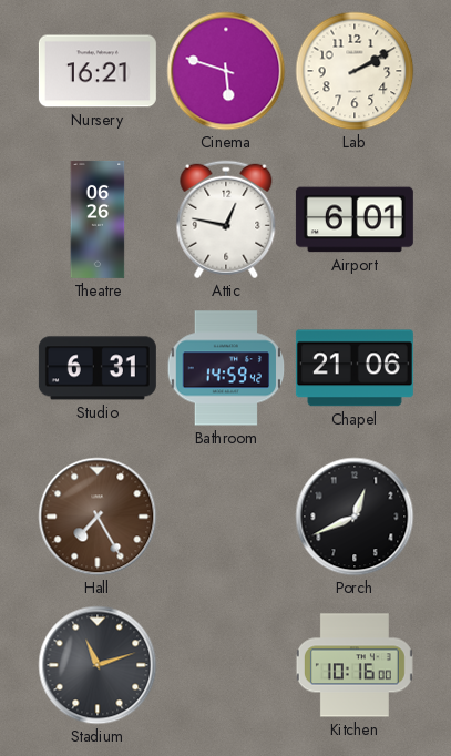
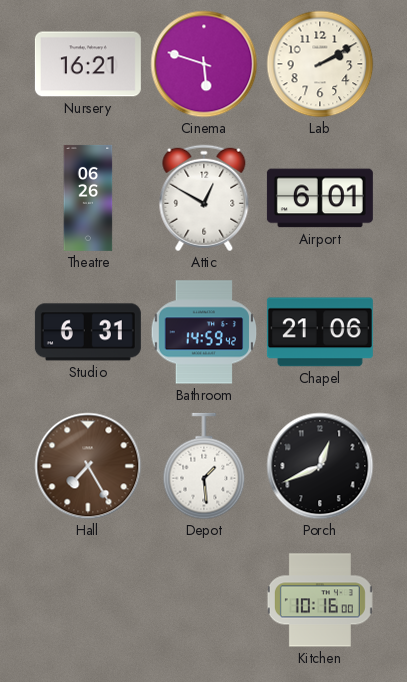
Attic: 12:47 -> 12:50
Depot: none -> 1:29
Stadium: 11:12 -> none
